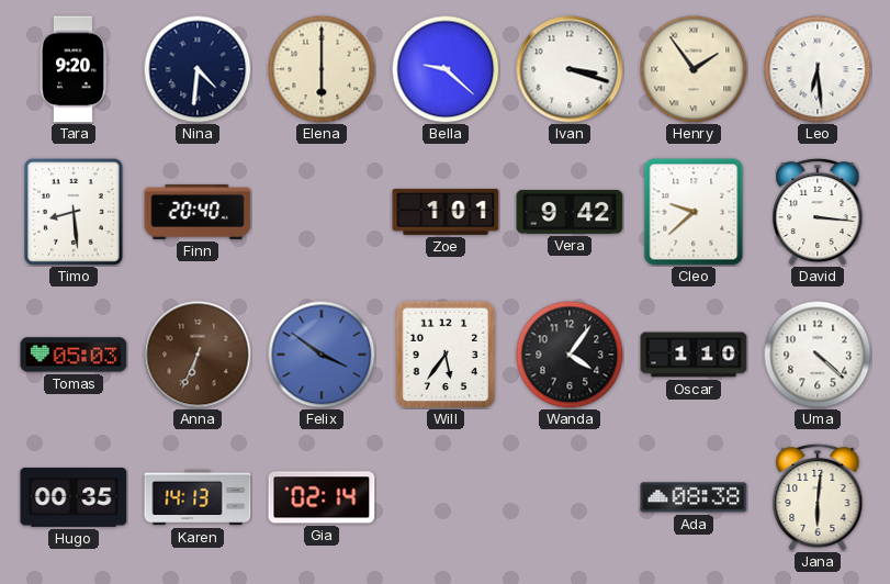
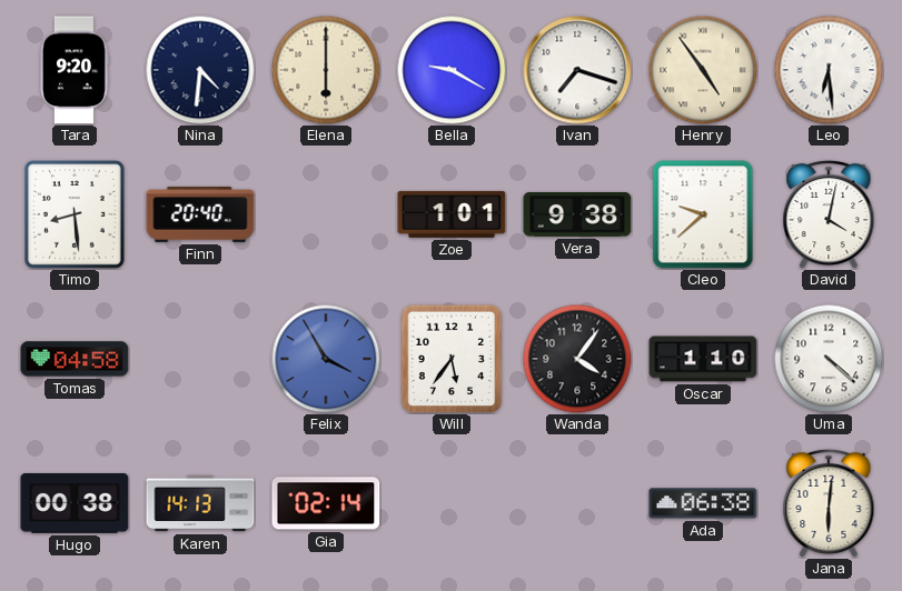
Bella: 9:22 -> 9:20
Ivan: 3:18 -> 7:18
Henry: 1:54 -> 4:54
Vera: 9:42 -> 9:38
David: 3:16 -> 4:02
Tomas: 05:03 -> 04:58
Anna: 6:34 -> none
Felix: 3:51 -> 3:55
Hugo: 00:35 -> 00:38
Ada: 08:38 -> 06:38
